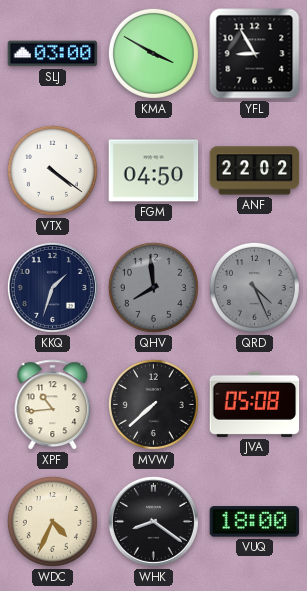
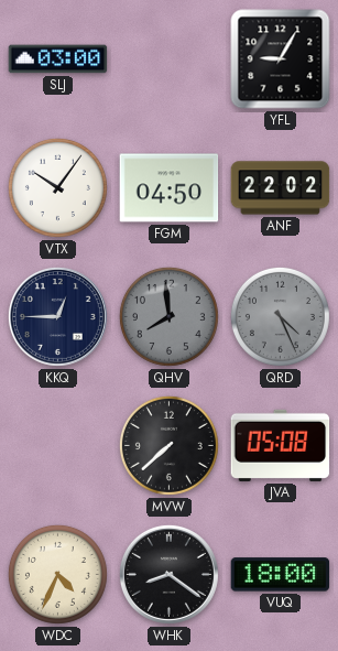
KMA: 3:50 -> none
YFL: 8:55 -> 9:05
VTX: 4:21 -> 10:06
KKQ: 1:33 -> 12:45
XPF: 10:44 -> none
